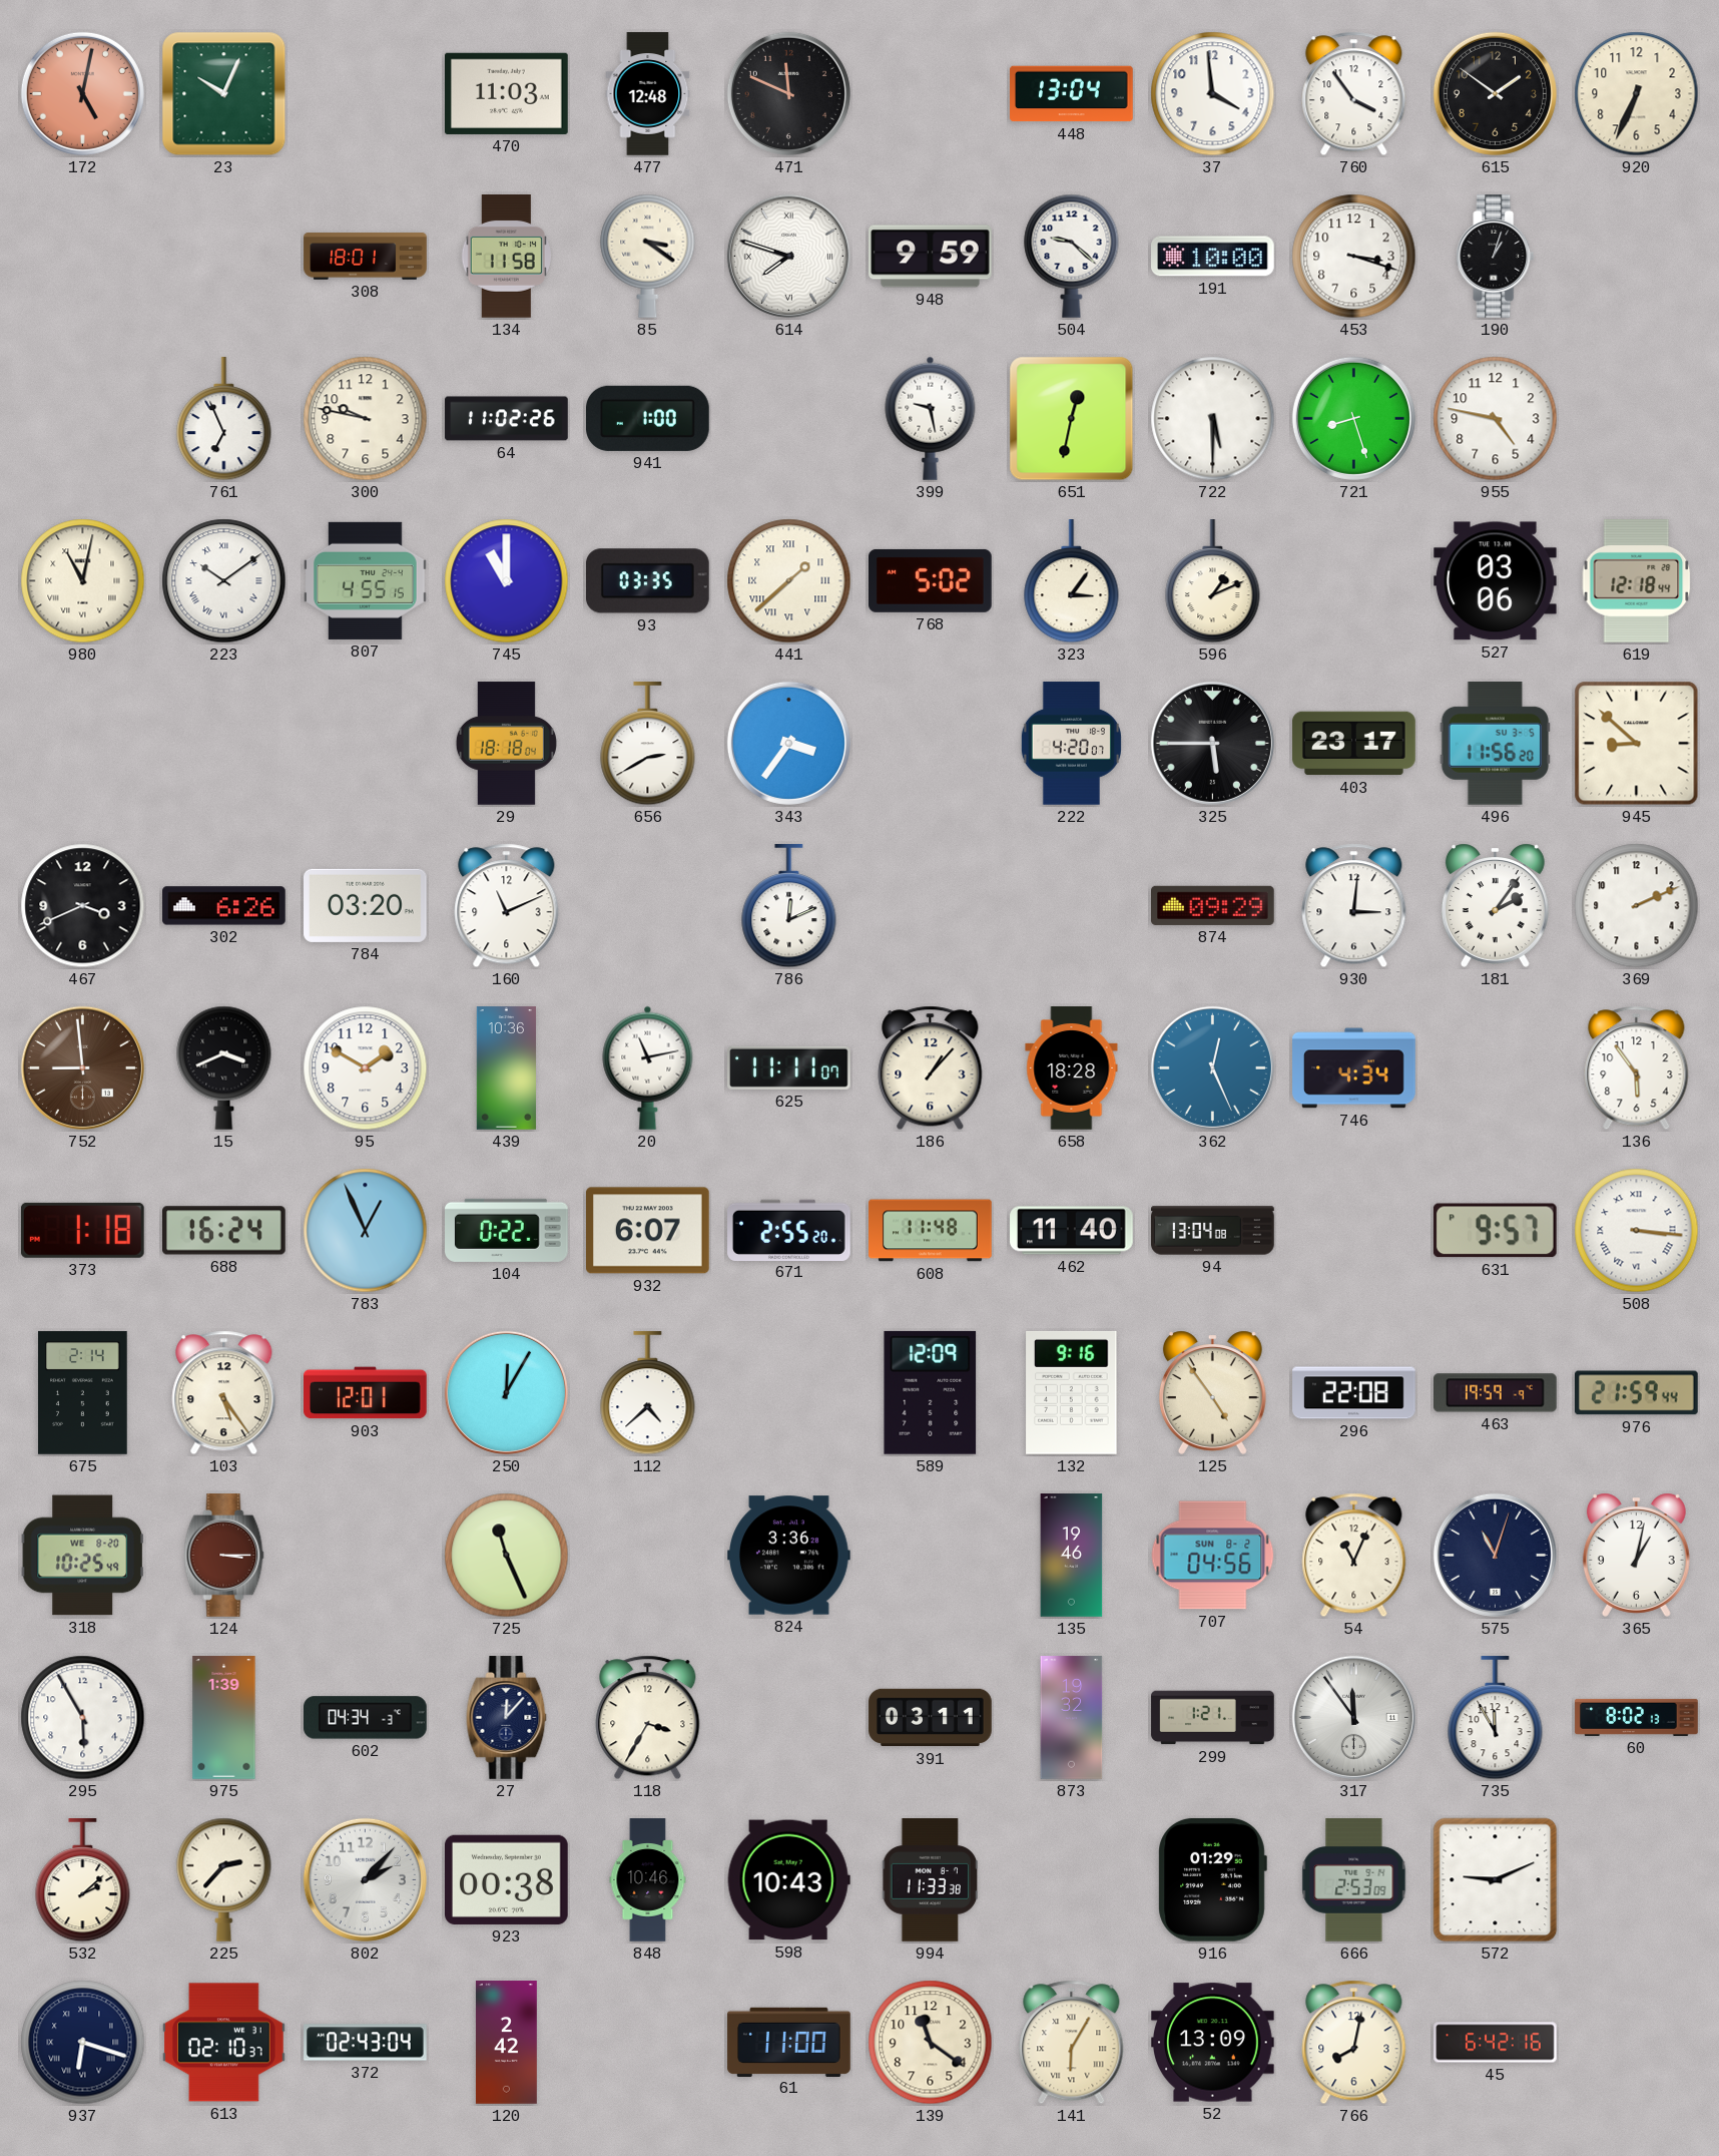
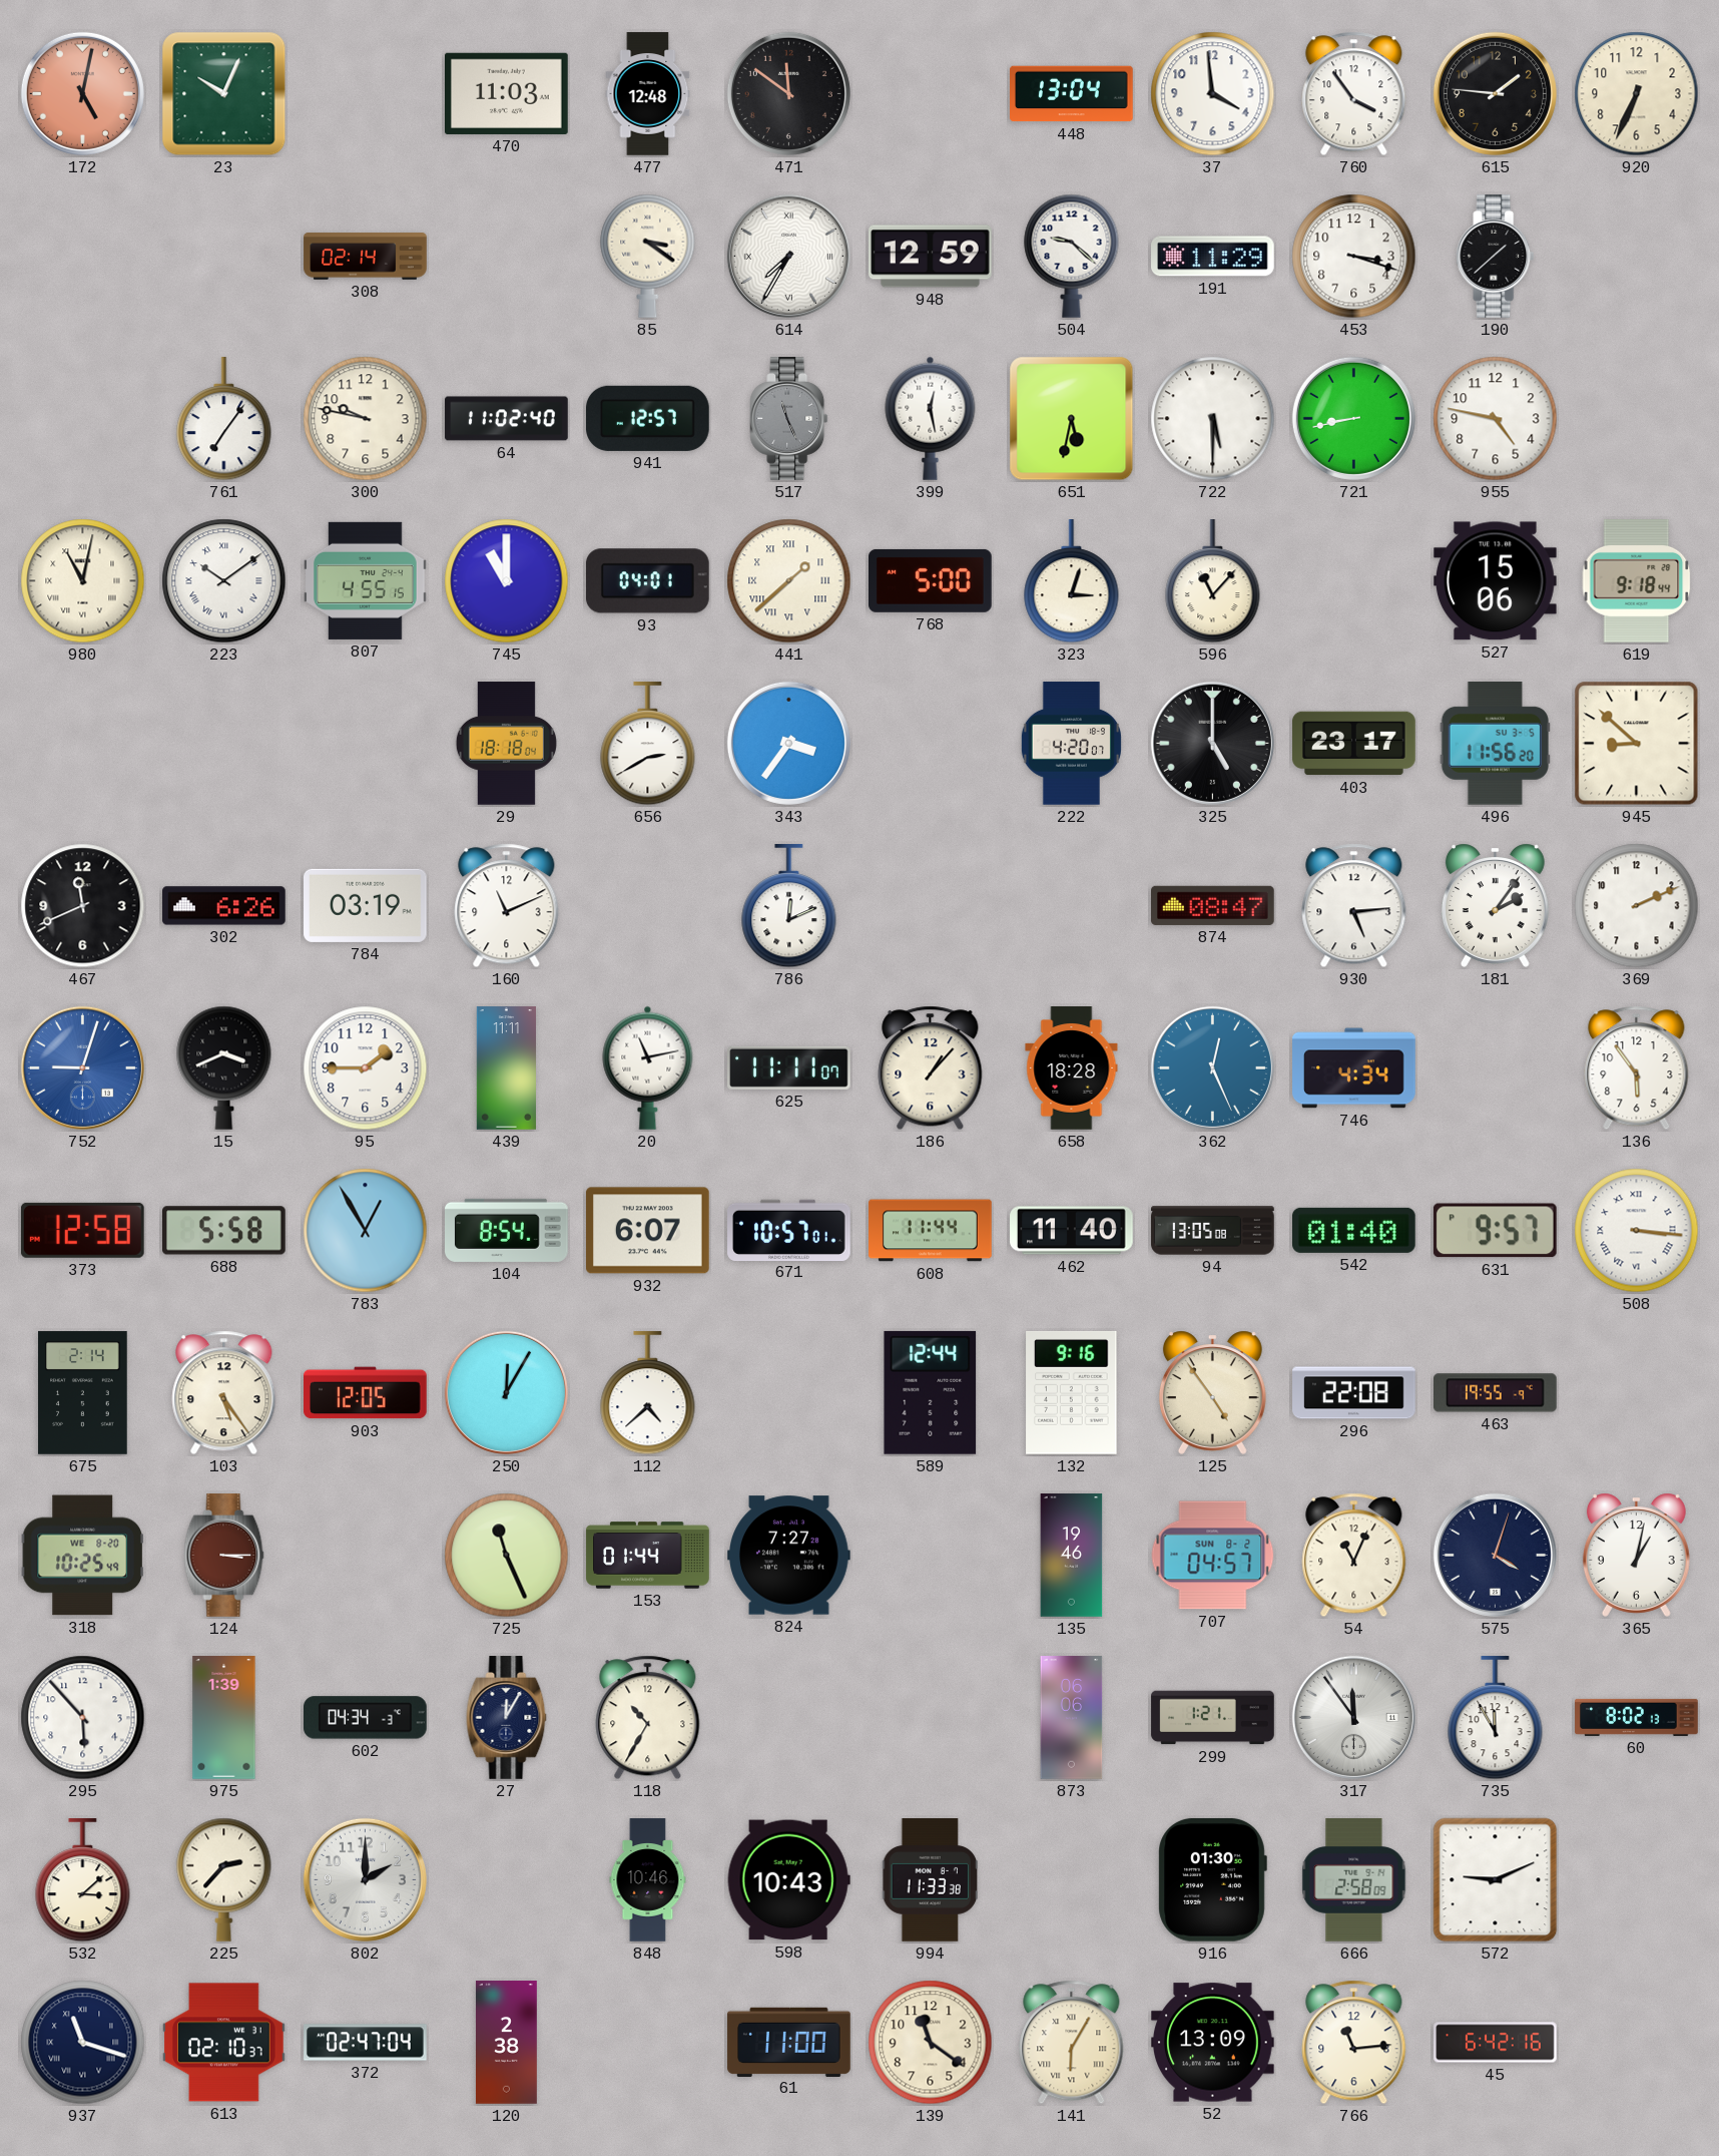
471: 11:49 -> 11:51
615: 1:51 -> 1:46
308: 18:01 -> 02:14
134: 11:58 -> none
614: 7:48 -> 7:35
948: 9:59 -> 12:59
191: 10:00 -> 11:29
190: 1:03 -> 1:38
761: 6:56 -> 7:06
64: 11:02:26 -> 11:02:40
941: 1:00 -> 12:57
517: none -> 11:26
399: 9:28 -> 12:28
651: 12:32 -> 5:32
721: 8:27 -> 8:43
93: 03:35 -> 04:01
768: 5:02 -> 5:00
323: 3:06 -> 3:03
596: 1:11 -> 11:07
527: 03:06 -> 15:06
619: 12:18 -> 9:18
325: 5:45 -> 5:00
467: 3:41 -> 11:41
784: 03:20 -> 03:19
874: 09:29 -> 08:47
930: 3:01 -> 5:14
752: 8:59 -> 9:03
752 dial: brown -> blue
95: 1:50 -> 1:45
439: 10:36 -> 11:11
373: 1:18 -> 12:58
688: 16:24 -> 5:58
783: 12:56 -> 12:55
104: 0:22 -> 8:54
671: 2:55 -> 10:57
608: 11:48 -> 11:44
94: 13:04 -> 13:05
542: none -> 01:40
903: 12:01 -> 12:05
589: 12:09 -> 12:44
463: 19:59 -> 19:55
976: 21:59 -> none
153: none -> 01:44
824: 3:36 -> 7:27
707: 04:56 -> 04:57
575: 11:03 -> 4:03
295: 5:55 -> 5:53
27: 12:07 -> 12:05
118: 3:35 -> 10:35
391: 03:11 -> none
873: 19:32 -> 06:06
532: 2:08 -> 3:08
802: 2:07 -> 2:00
923: 00:38 -> none
916: 01:29 -> 01:30
666: 2:53 -> 2:58
937: 6:18 -> 11:18
372: 02:43 -> 02:47
120: 2:42 -> 2:38
766: 8:02 -> 11:14
